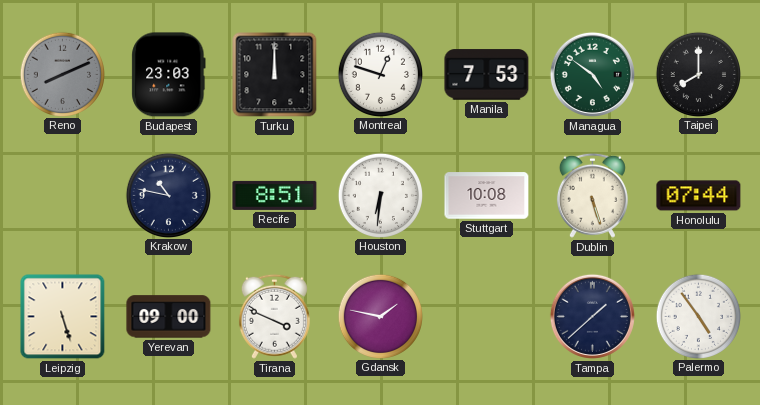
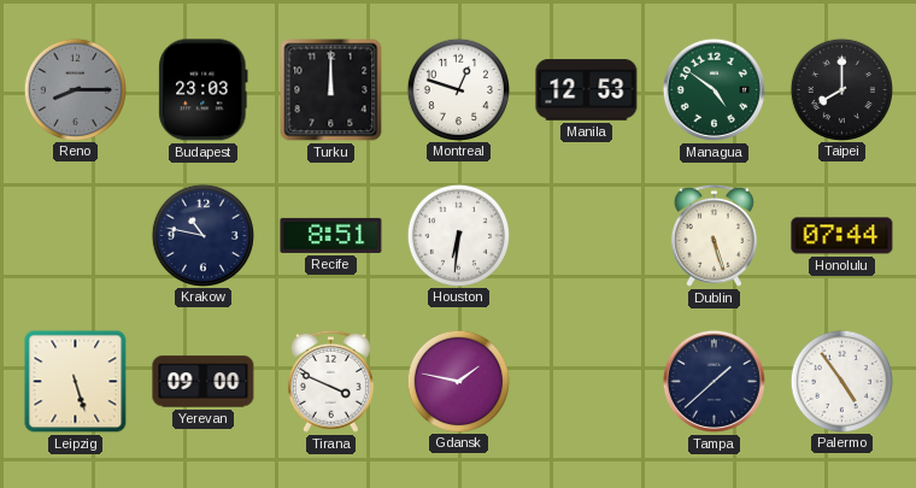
Reno: 8:11 -> 8:15
Manila: 7:53 -> 12:53
Stuttgart: 10:08 -> none
